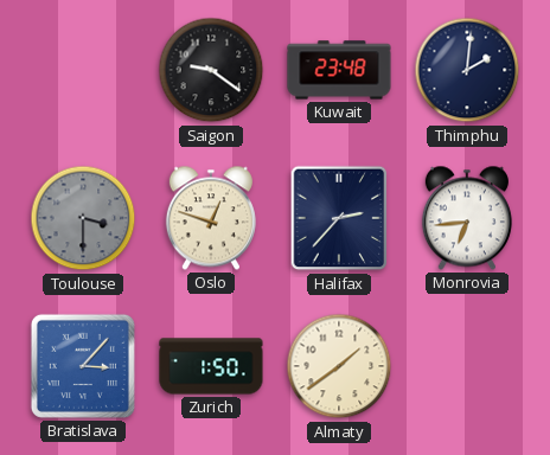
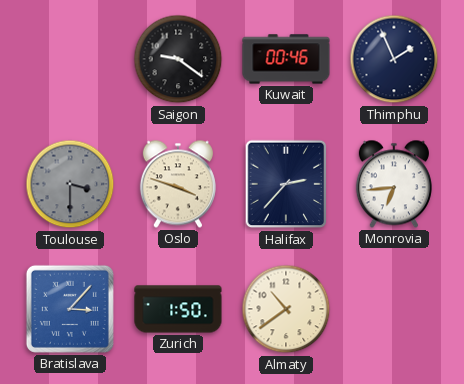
Kuwait: 23:48 -> 00:46
Thimphu: 2:01 -> 1:56
Oslo: 12:48 -> 3:48
Almaty: 1:39 -> 10:39
